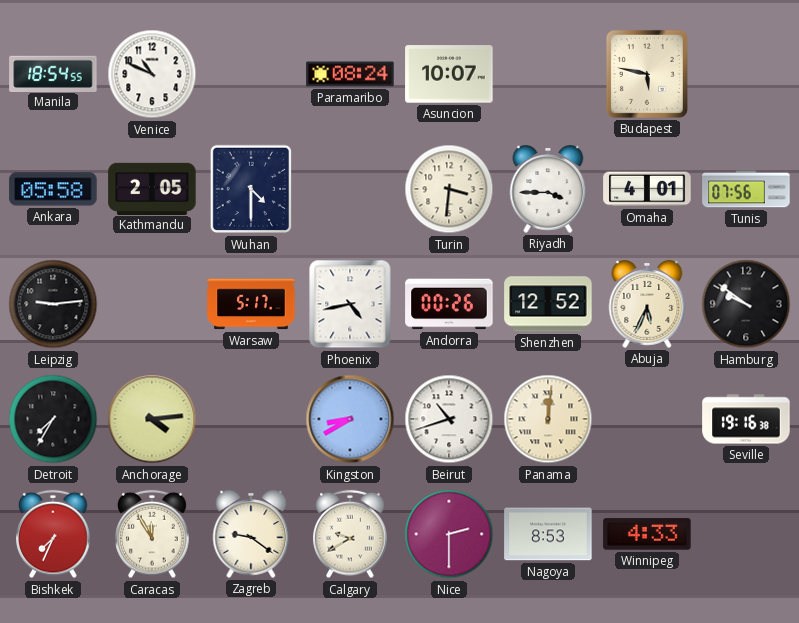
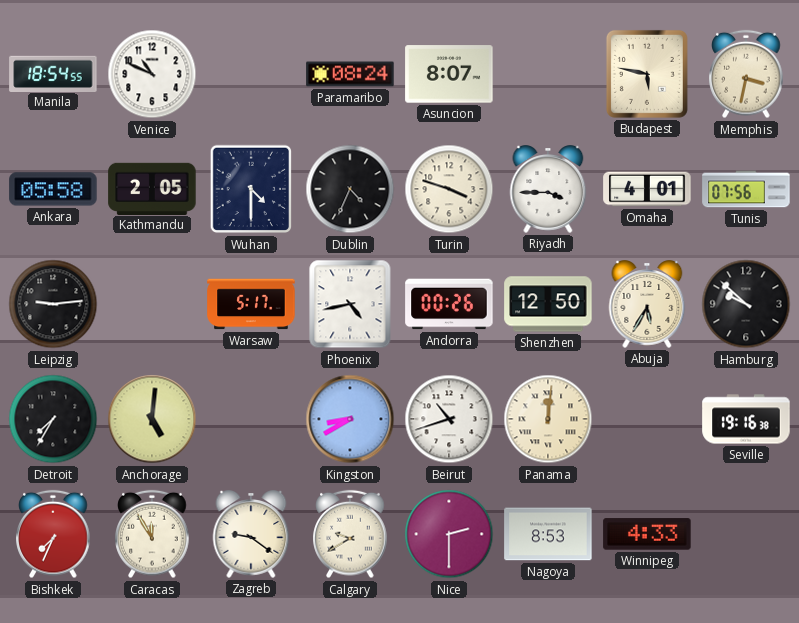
Asuncion: 10:07 -> 8:07
Memphis: none -> 3:32
Dublin: none -> 4:34
Turin: 3:31 -> 3:48
Shenzhen: 12:52 -> 12:50
Abuja: 5:34 -> 5:35
Hamburg: 9:51 -> 9:52
Anchorage: 4:14 -> 5:01
